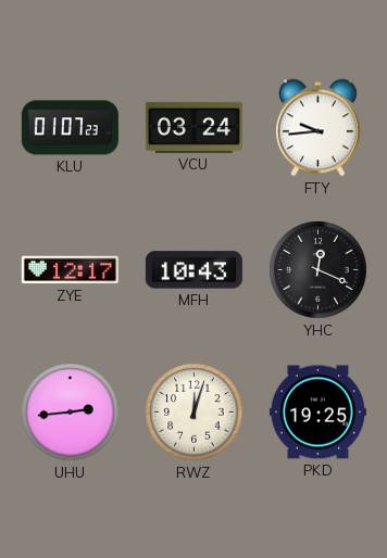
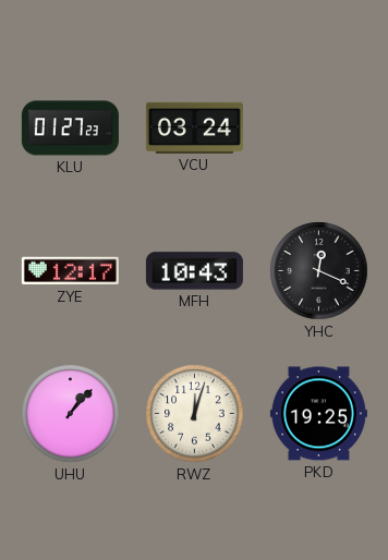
KLU: 01:07 -> 01:27
FTY: 9:44 -> none
UHU: 2:44 -> 1:07
